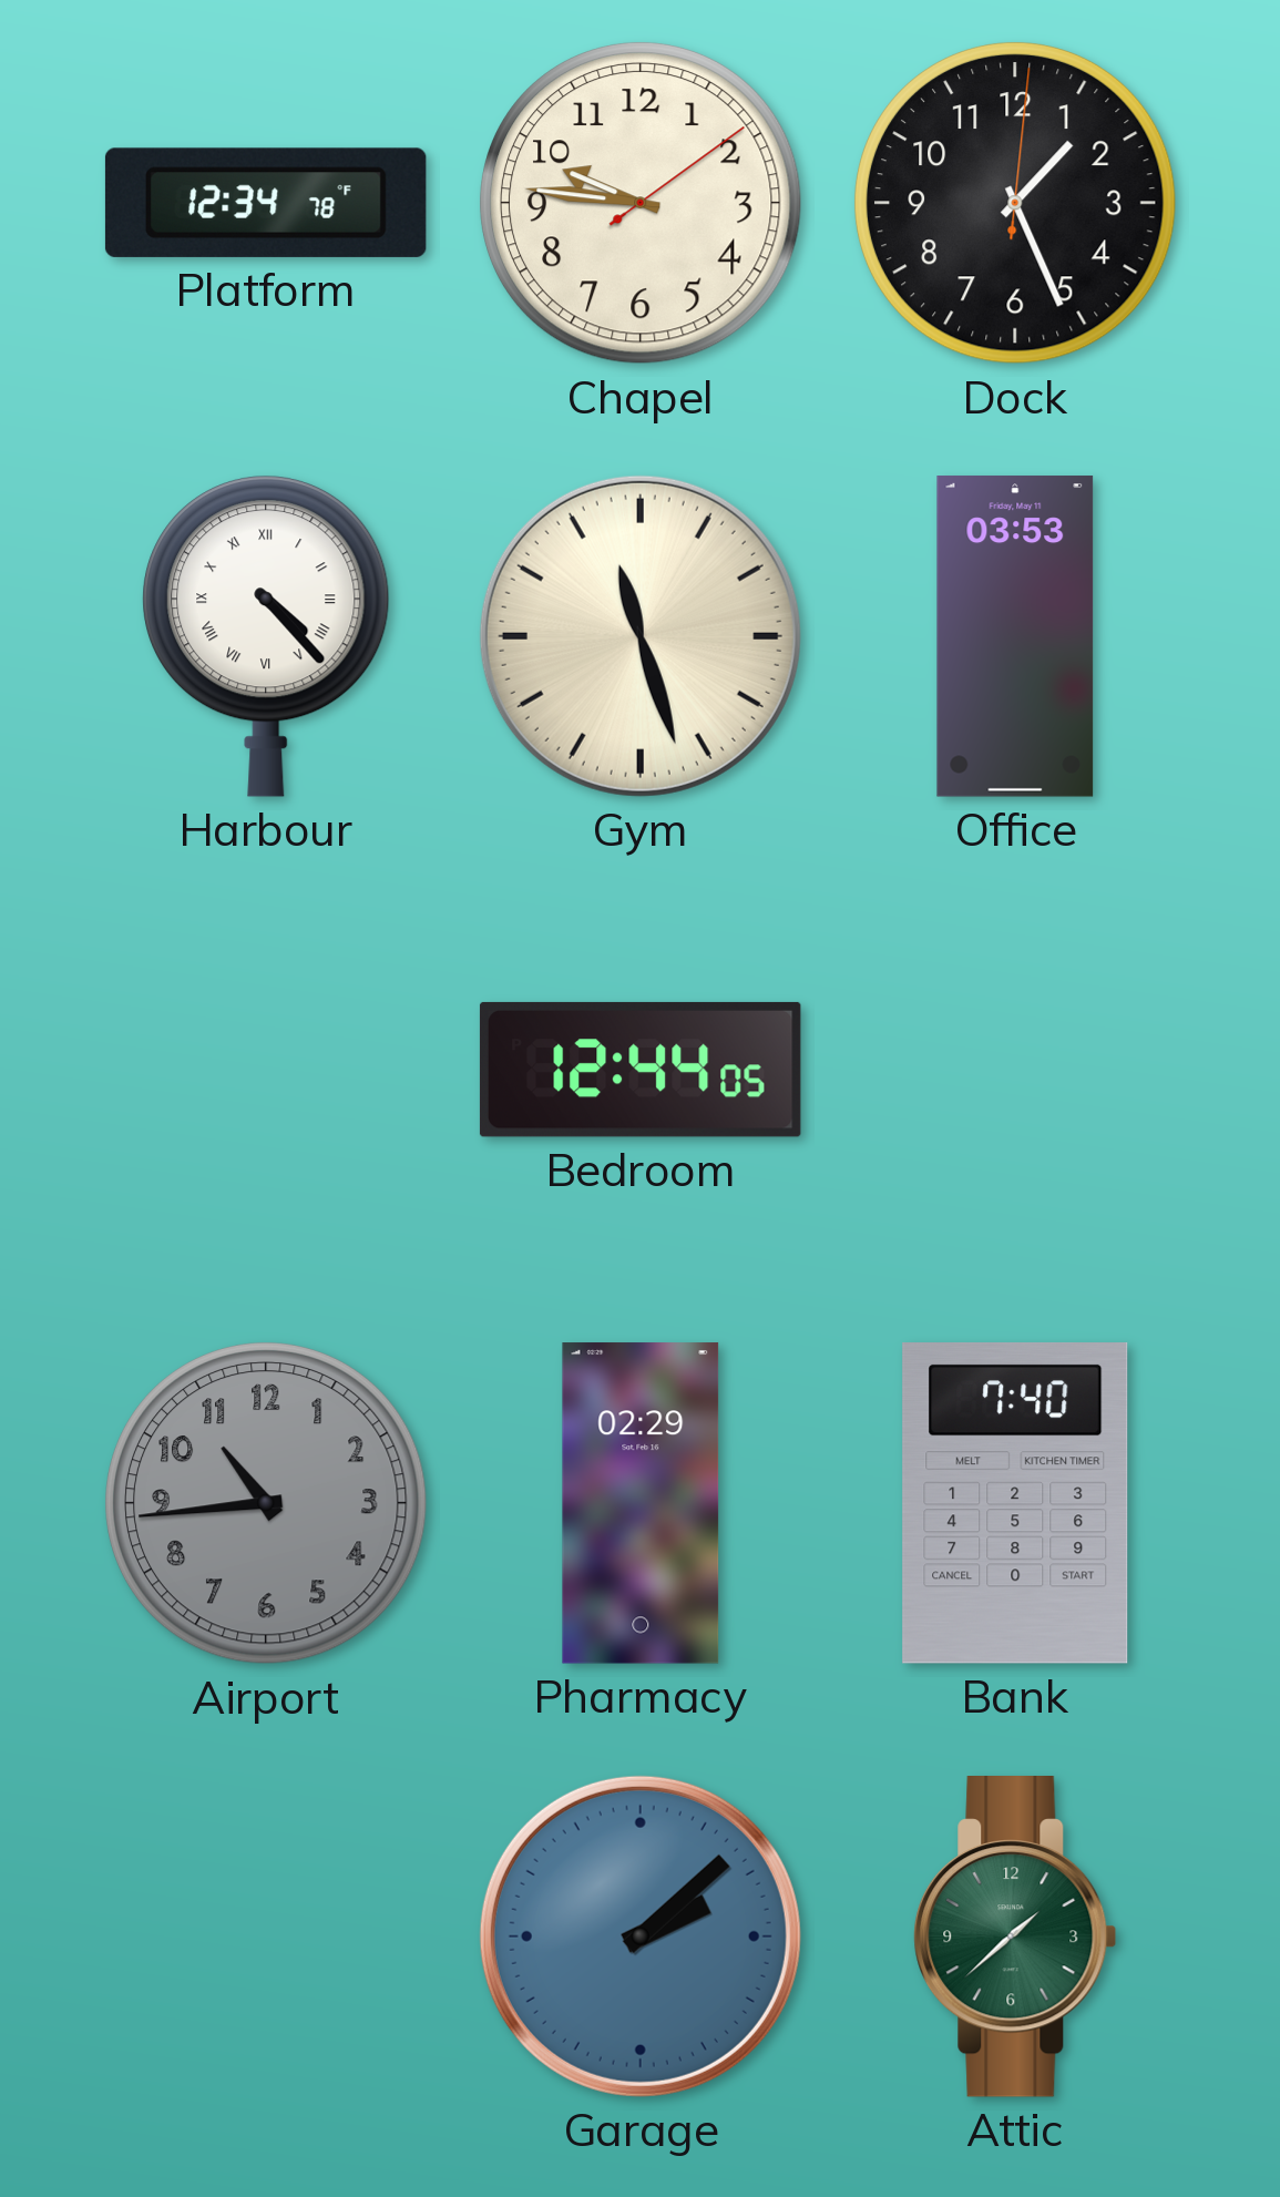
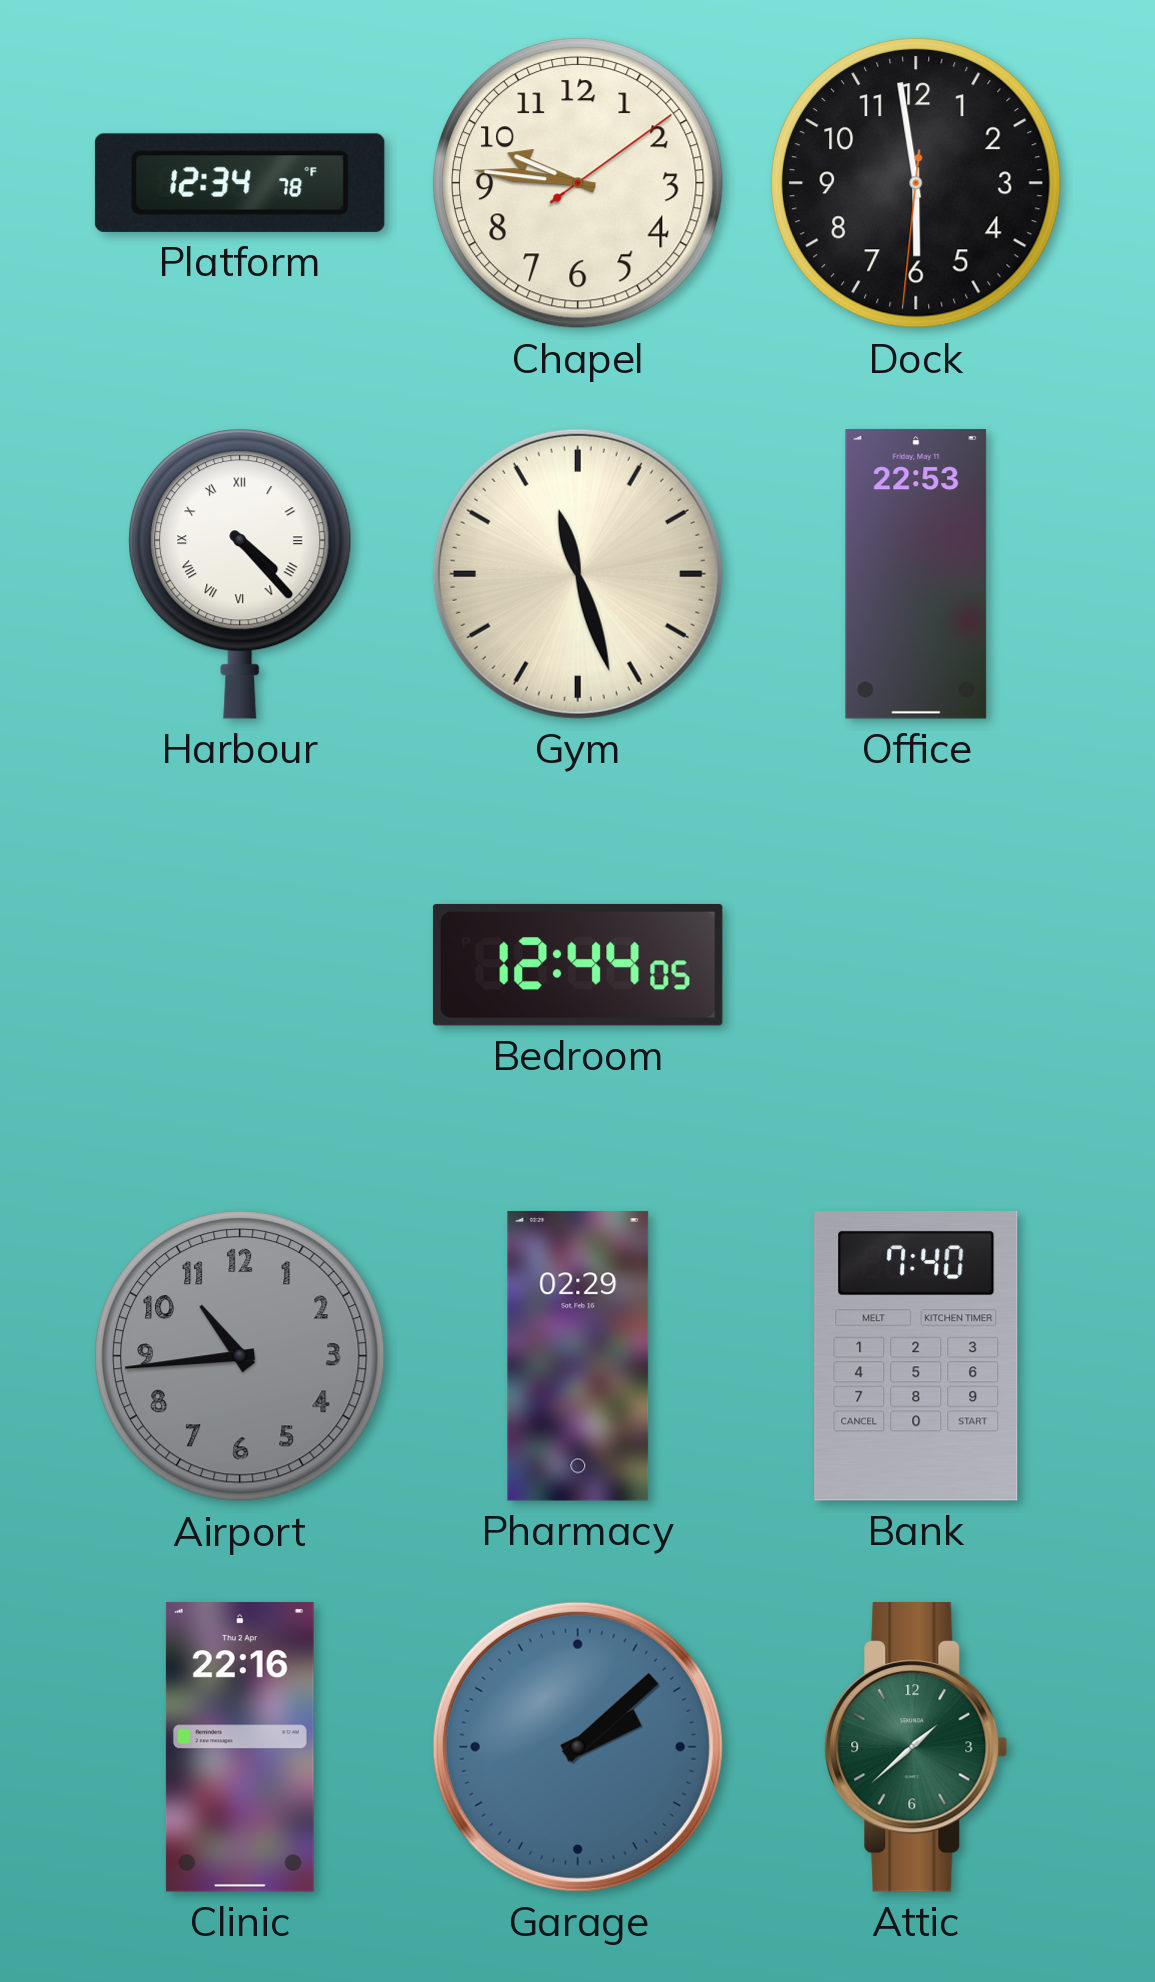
Dock: 1:26 -> 5:58
Office: 03:53 -> 22:53
Clinic: none -> 22:16
